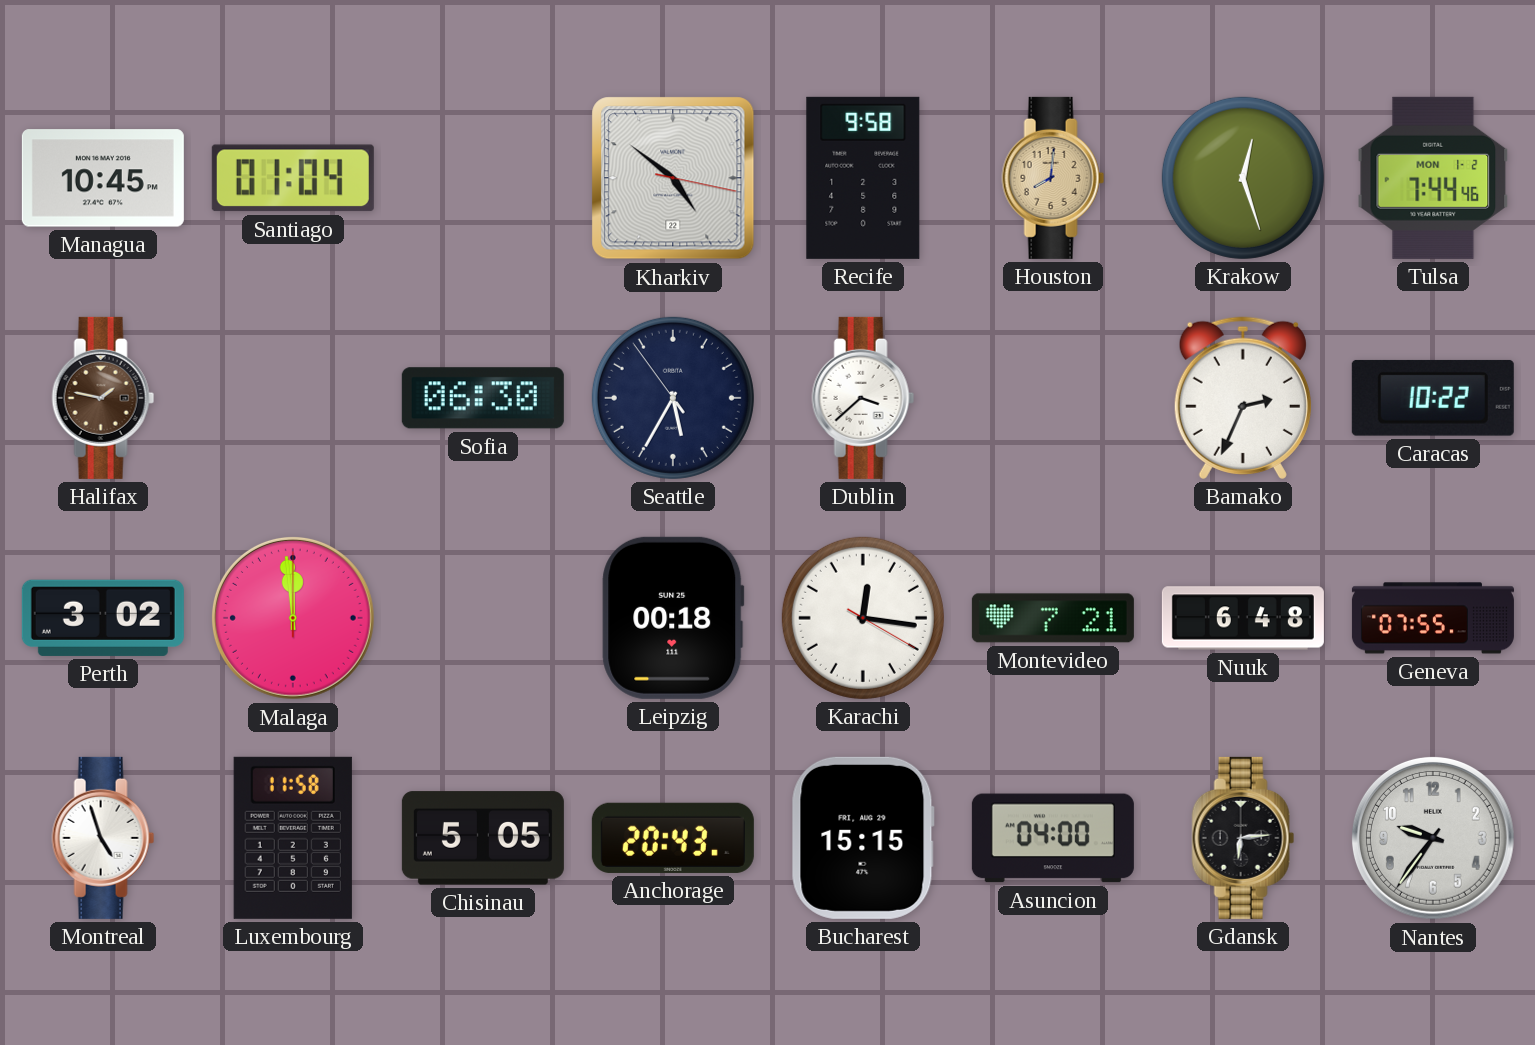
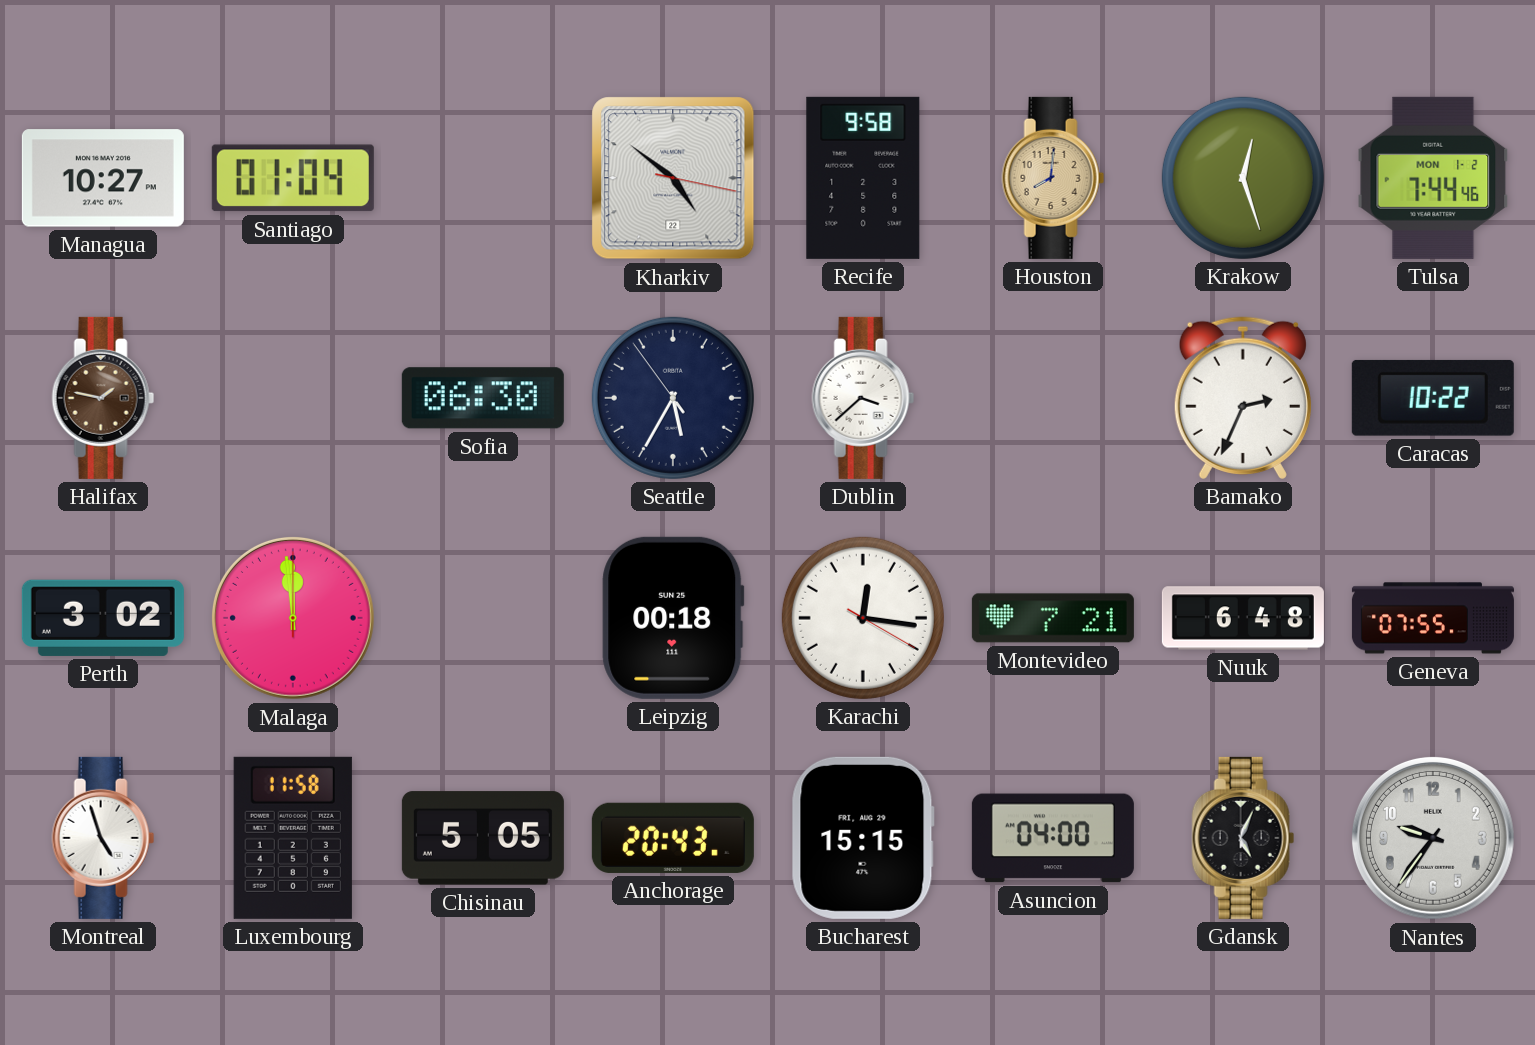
Managua: 10:45 -> 10:27
Gdansk: 6:14 -> 5:04
